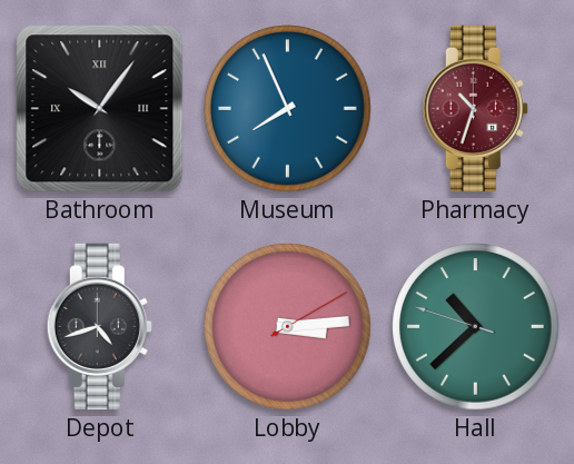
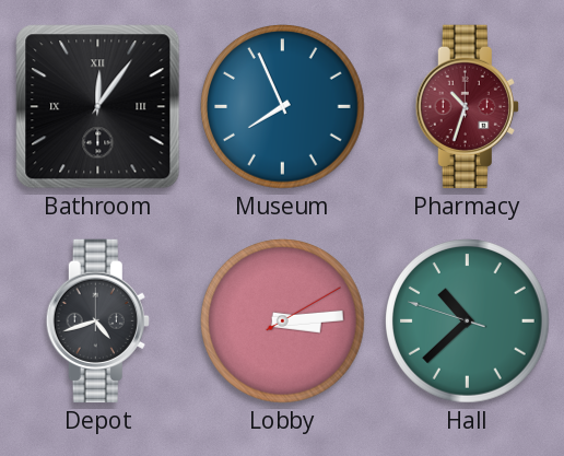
Bathroom: 10:06 -> 12:06
